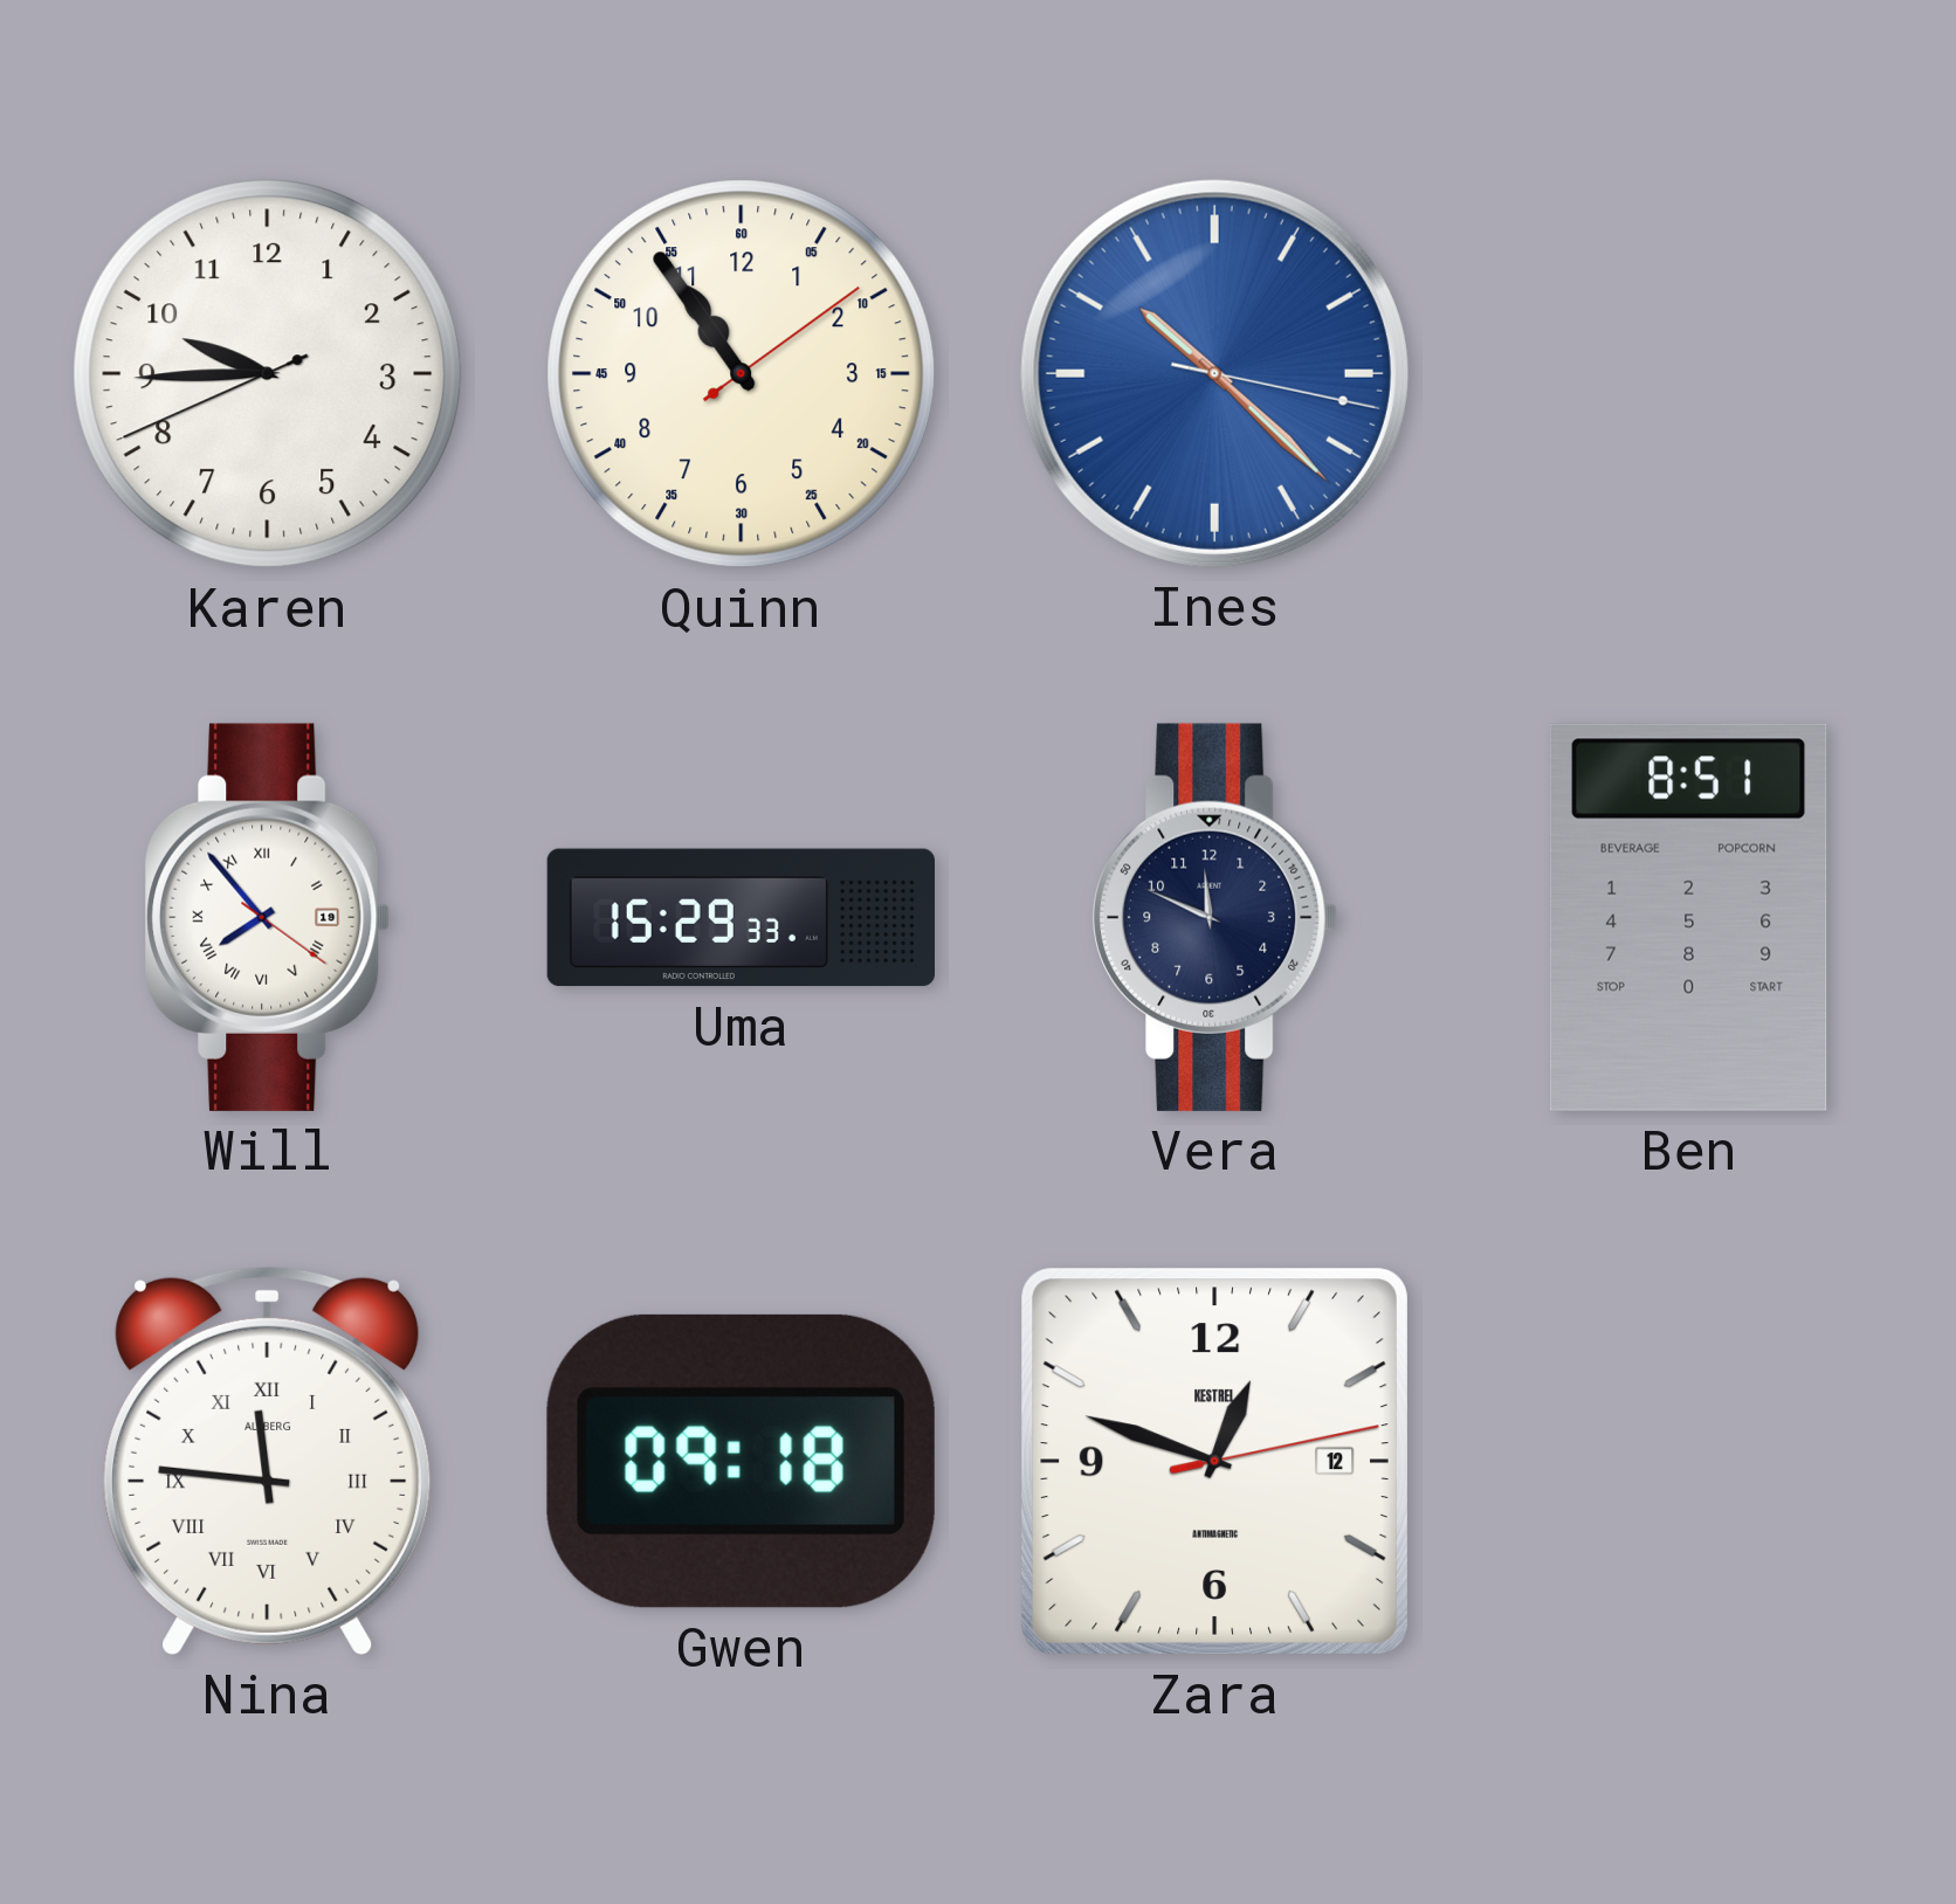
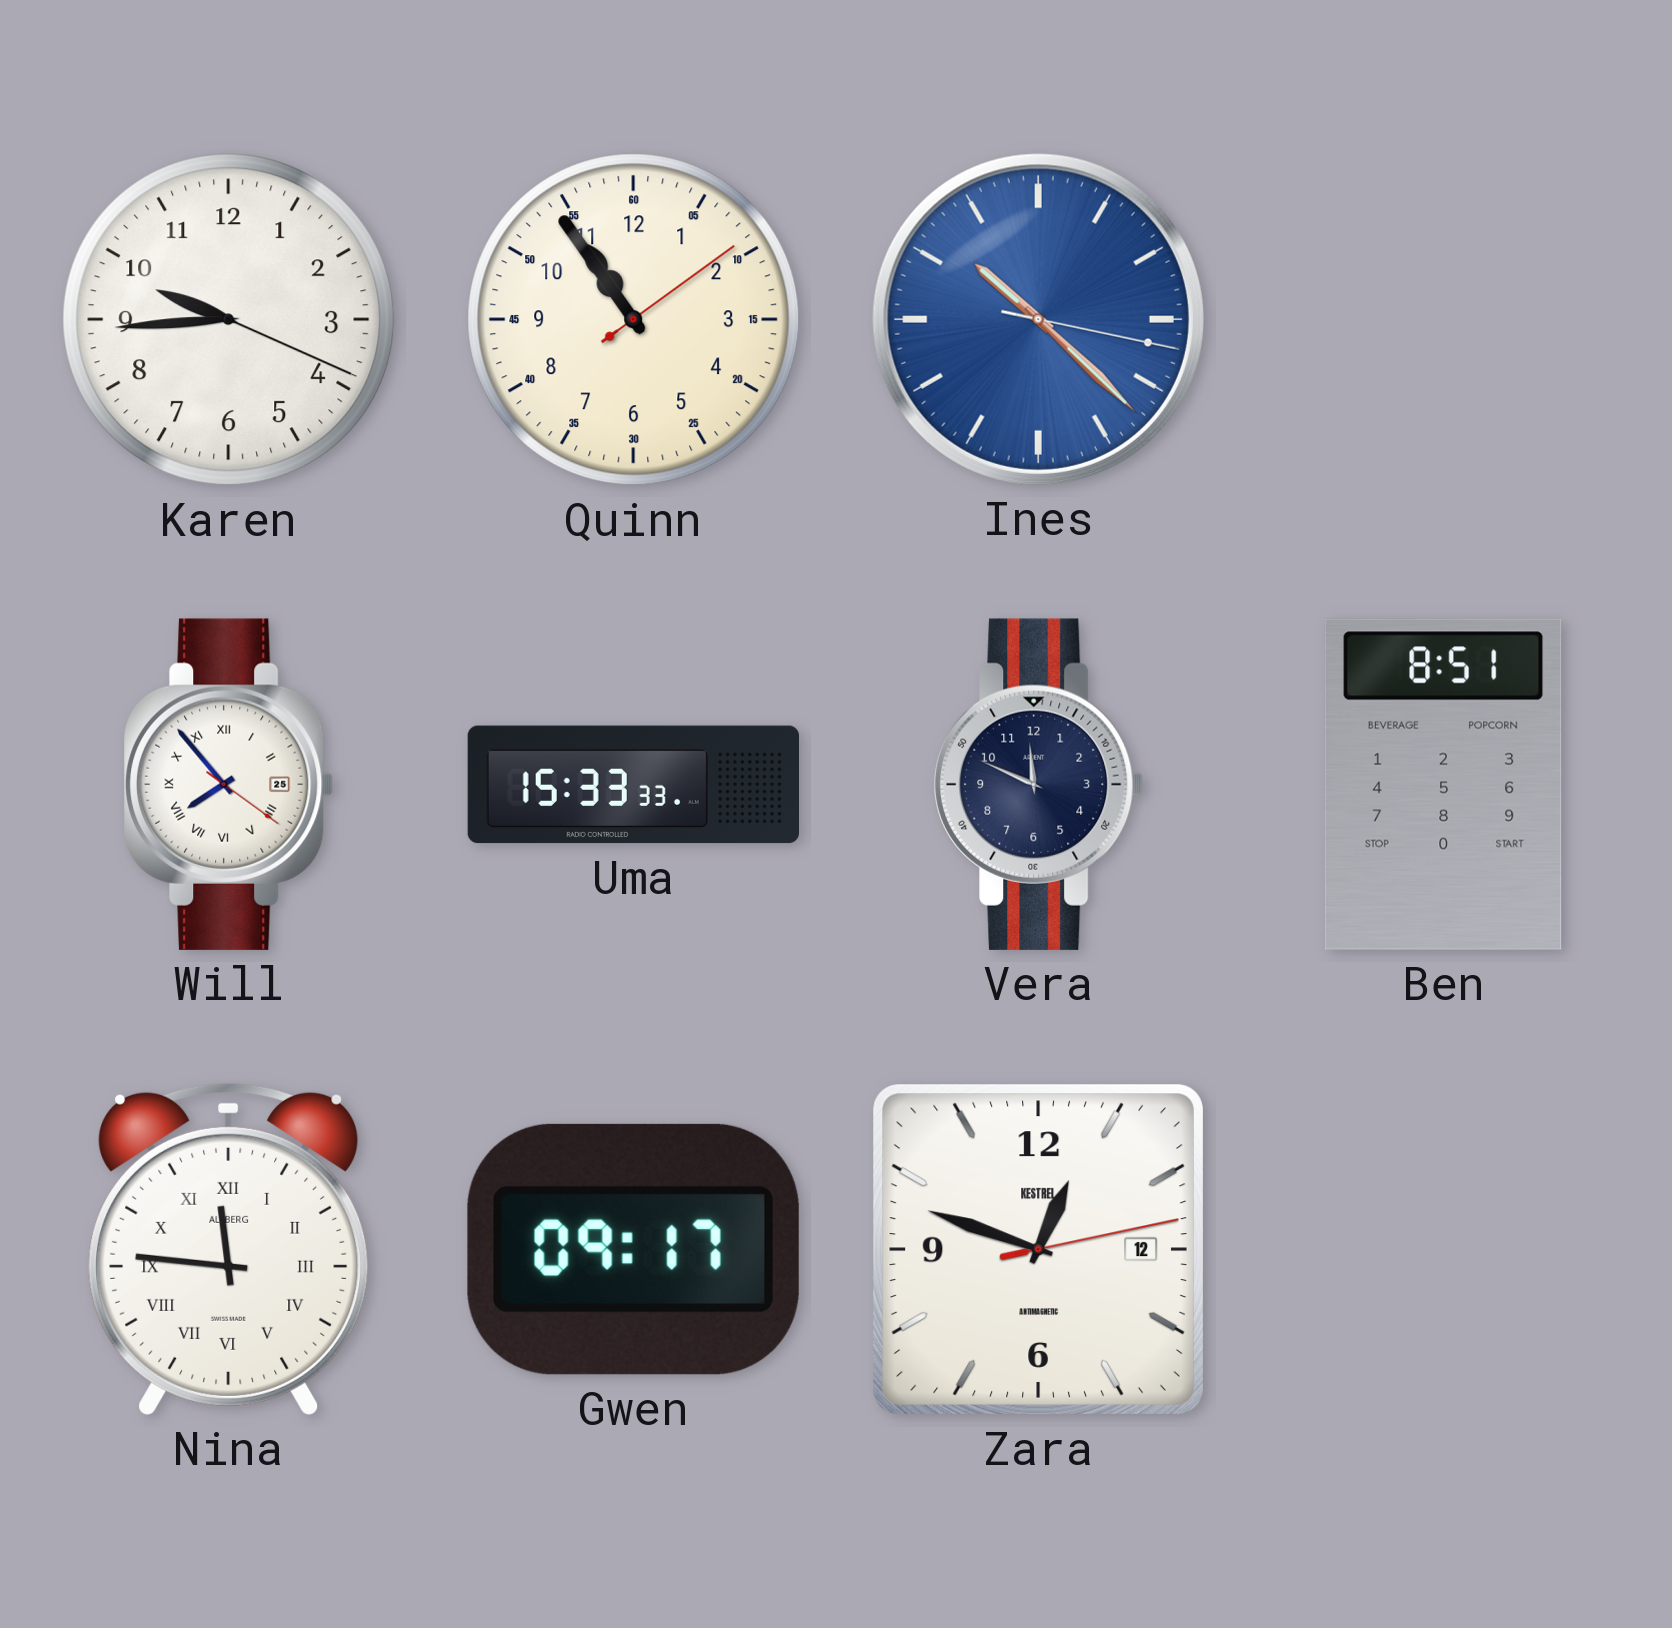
Karen: 9:44:41 -> 9:44:19
Will date: 19 -> 25
Uma: 15:29 -> 15:33
Gwen: 09:18 -> 09:17
